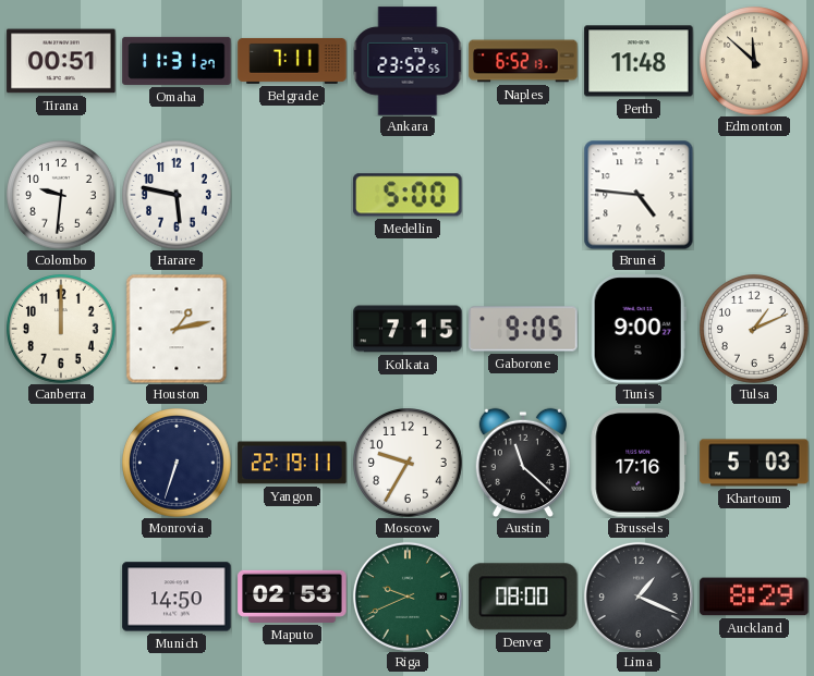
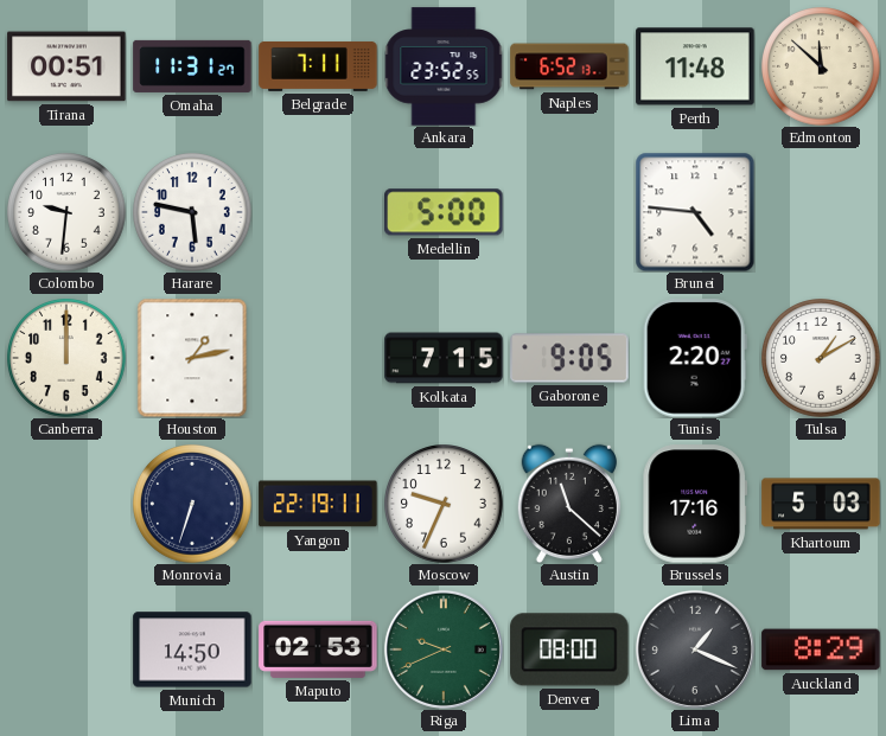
Tunis: 9:00 -> 2:20
Tulsa: 1:11 -> 1:10
Moscow: 9:35 -> 9:34
